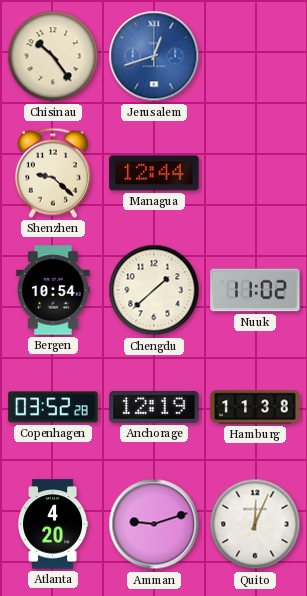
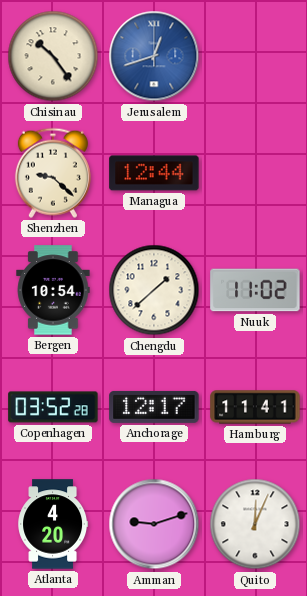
Anchorage: 12:19 -> 12:17
Hamburg: 11:38 -> 11:41
